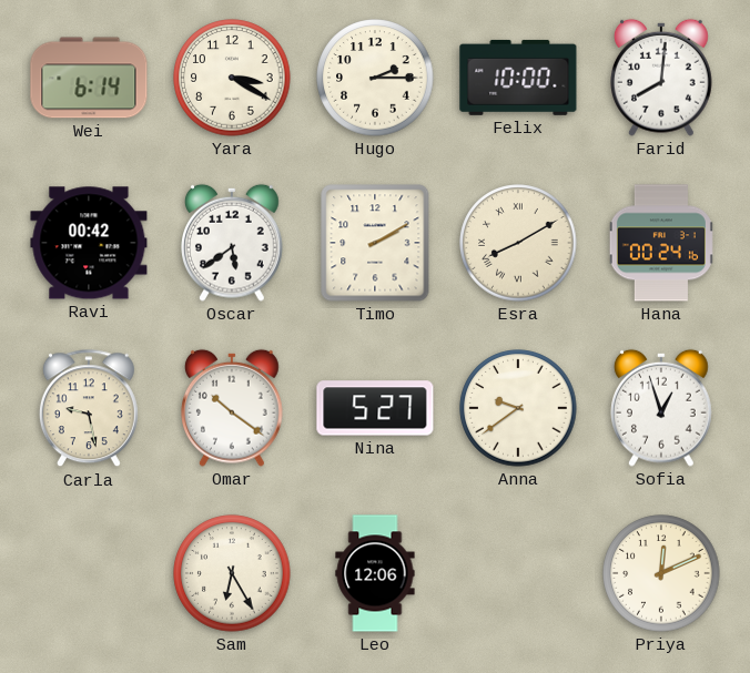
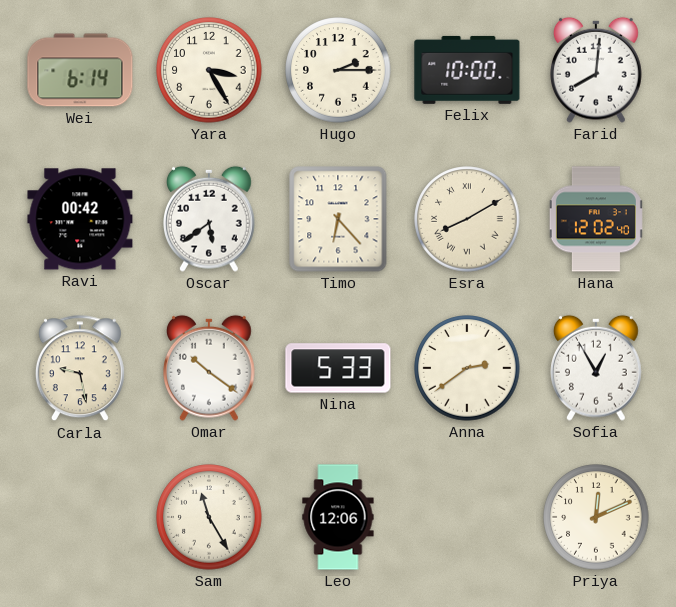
Yara: 3:20 -> 3:25
Timo: 2:10 -> 6:23
Hana: 00:24 -> 12:02
Nina: 5:27 -> 5:33
Anna: 9:39 -> 2:39
Sofia: 12:57 -> 12:55
Sam: 6:25 -> 11:25
